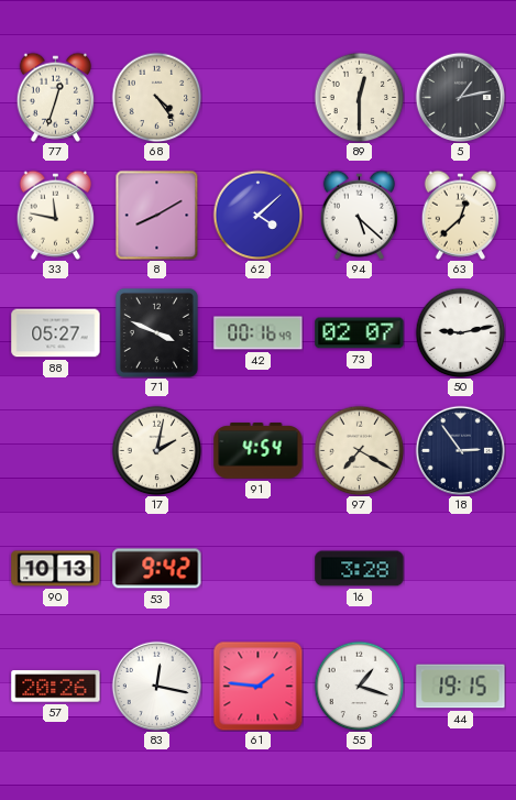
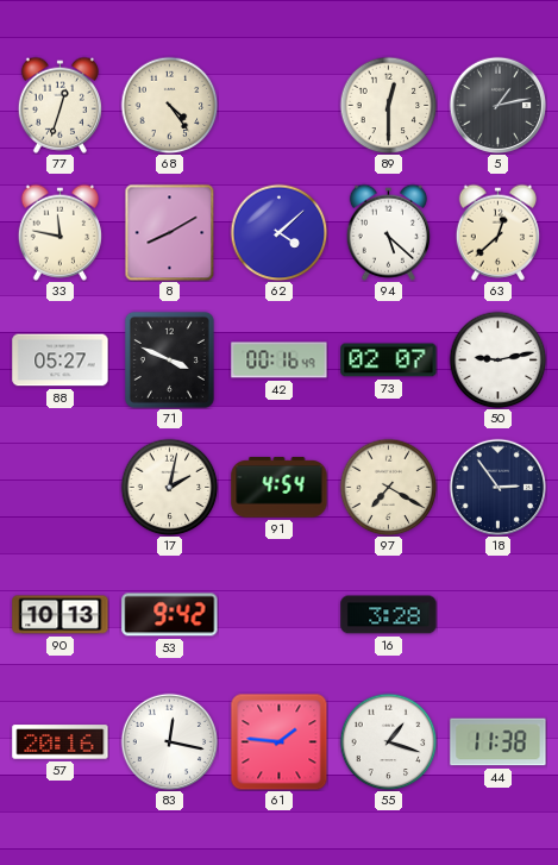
57: 20:26 -> 20:16
44: 19:15 -> 11:38
